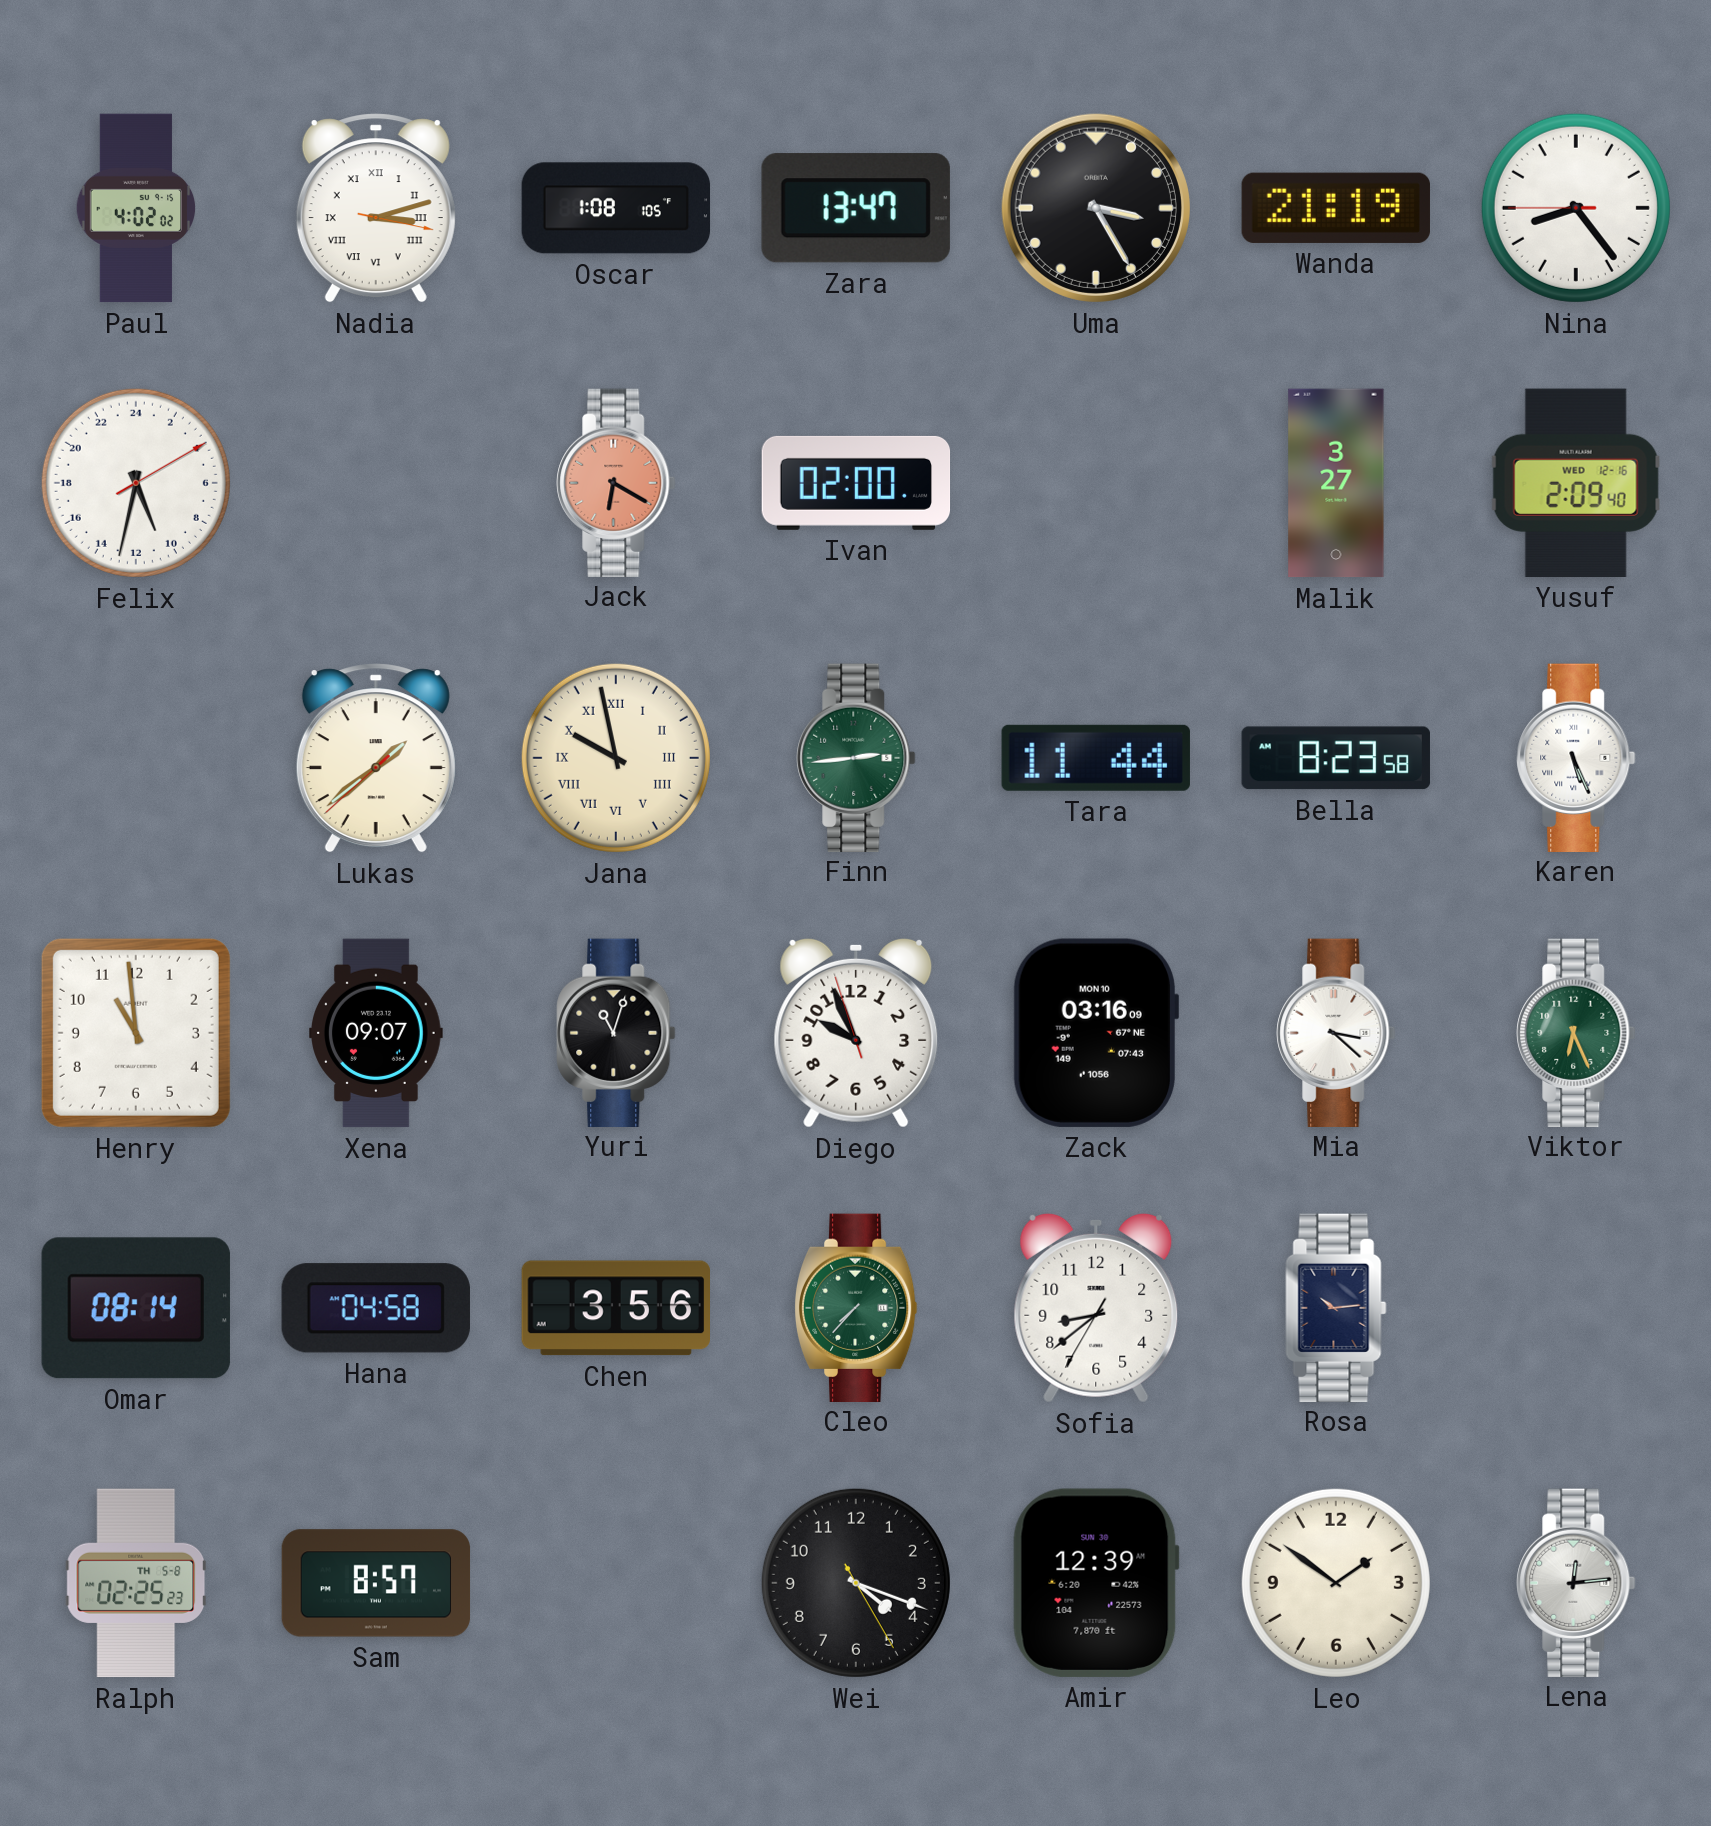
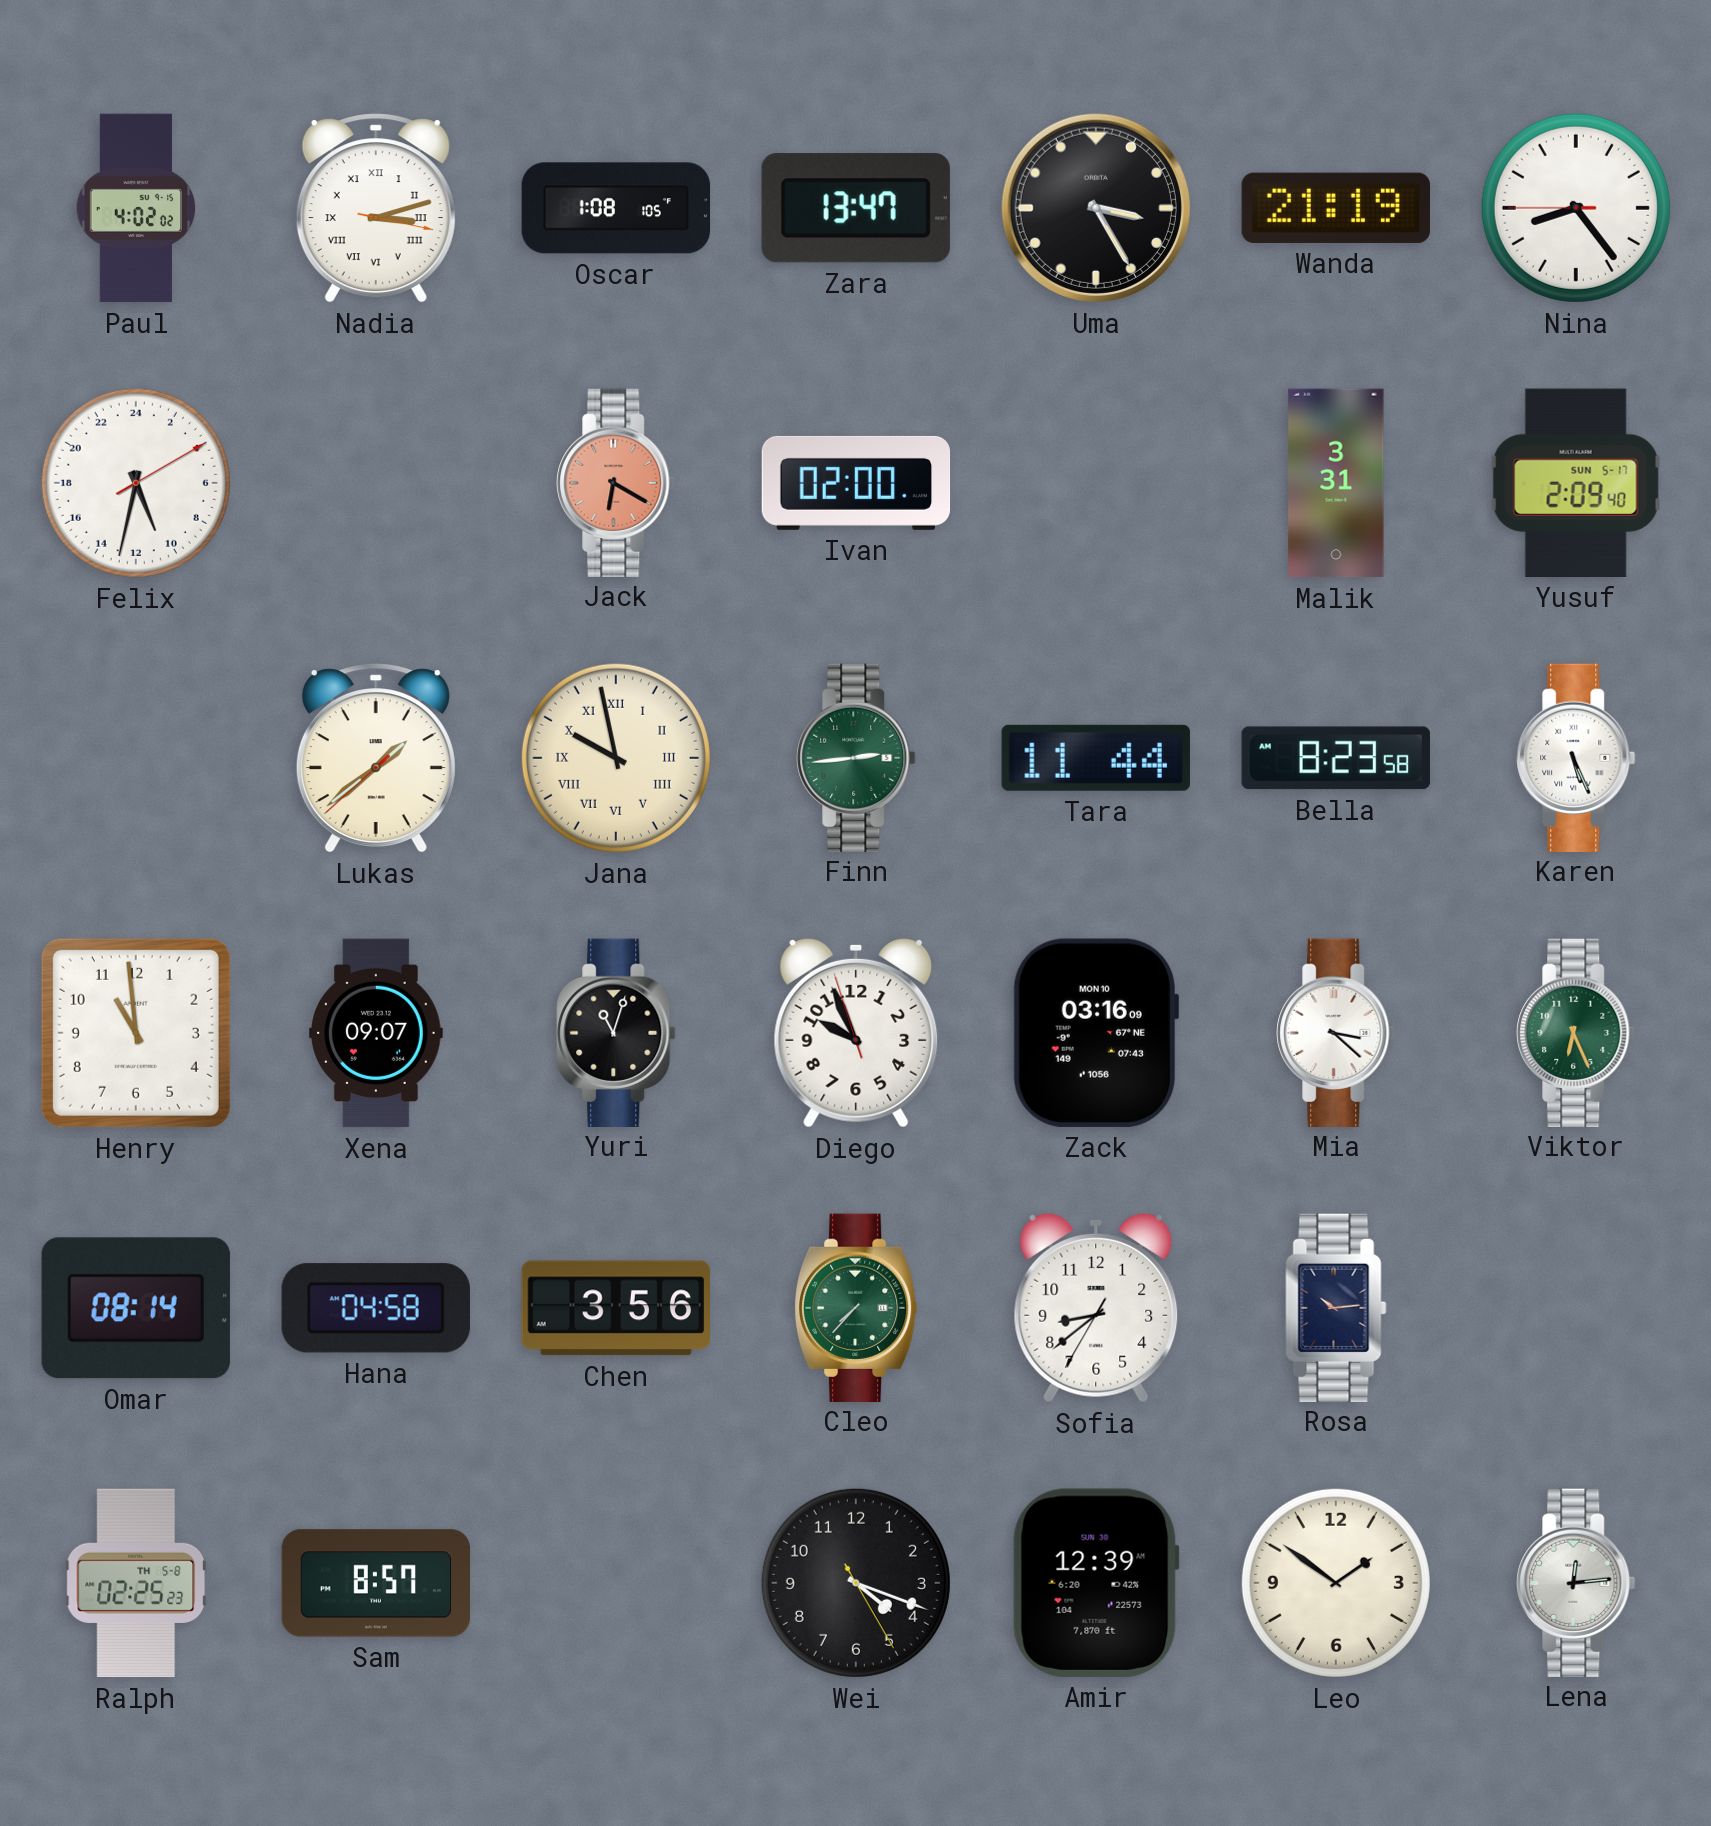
Malik: 3:27 -> 3:31
Yusuf date: WED 12-16 -> SUN 5-17
